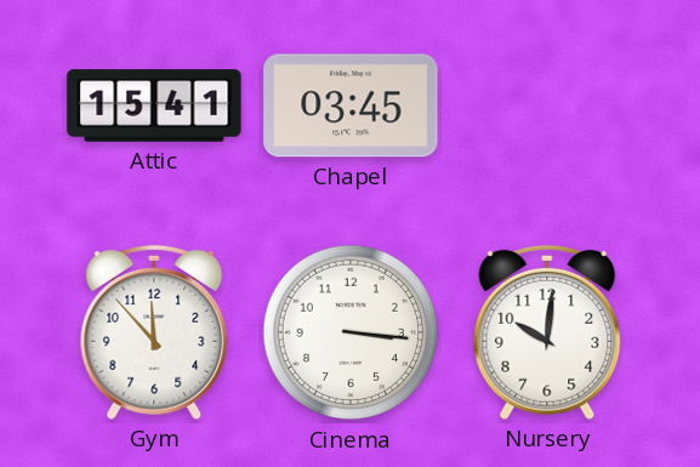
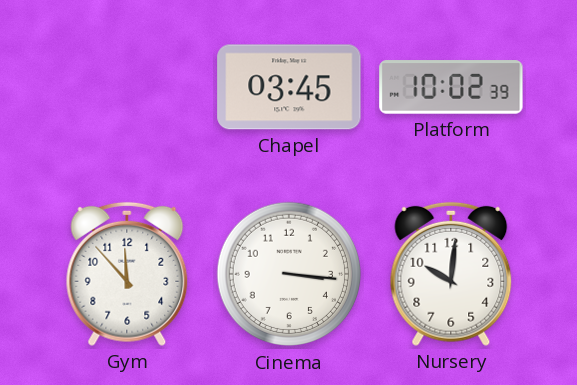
Attic: 15:41 -> none
Platform: none -> 10:02
